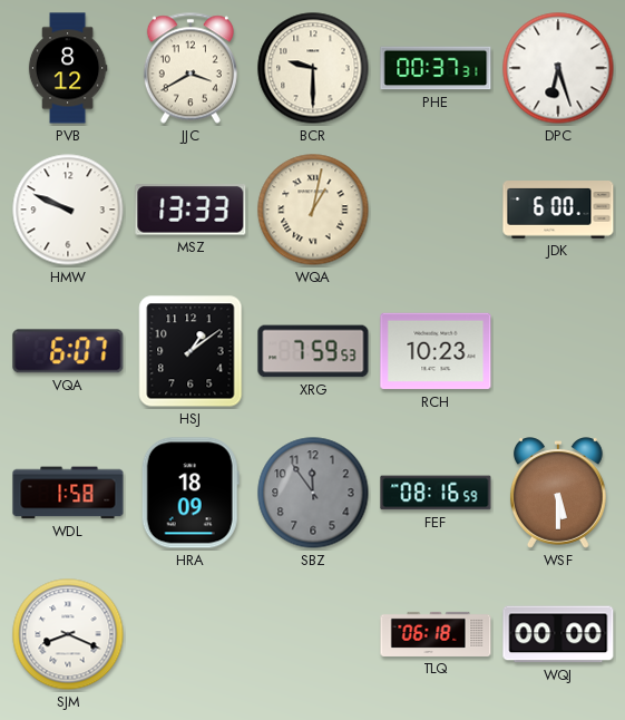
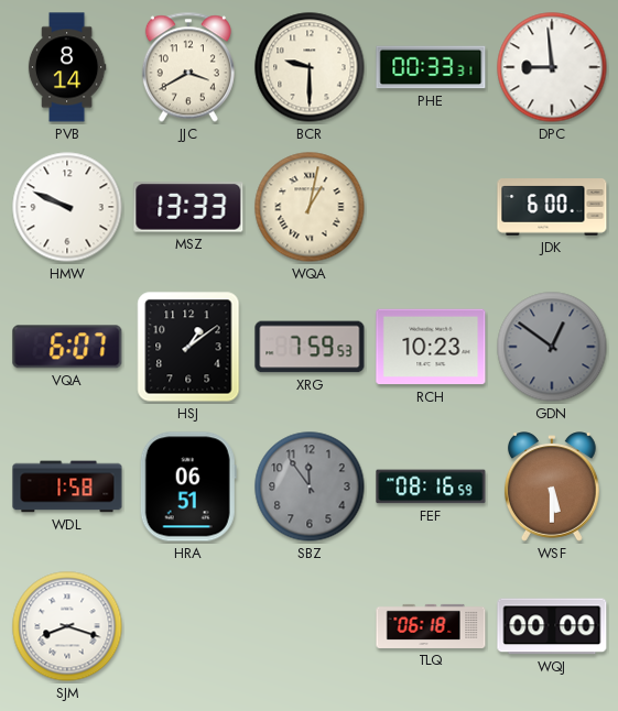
PVB: 8:12 -> 8:14
PHE: 00:37 -> 00:33
DPC: 6:27 -> 8:59
GDN: none -> 12:51
HRA: 18:09 -> 06:51
SJM: 8:19 -> 8:18
